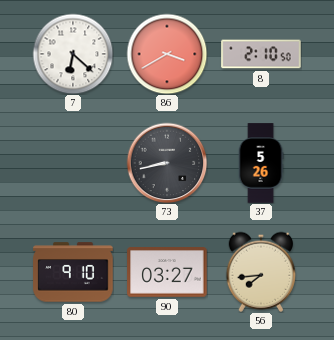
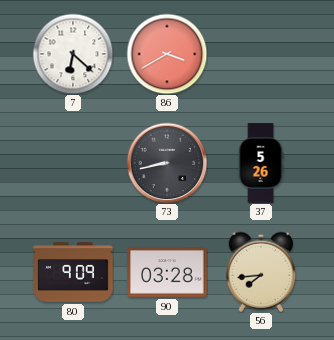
8: 2:10 -> none
80: 9:10 -> 9:09
90: 03:27 -> 03:28
